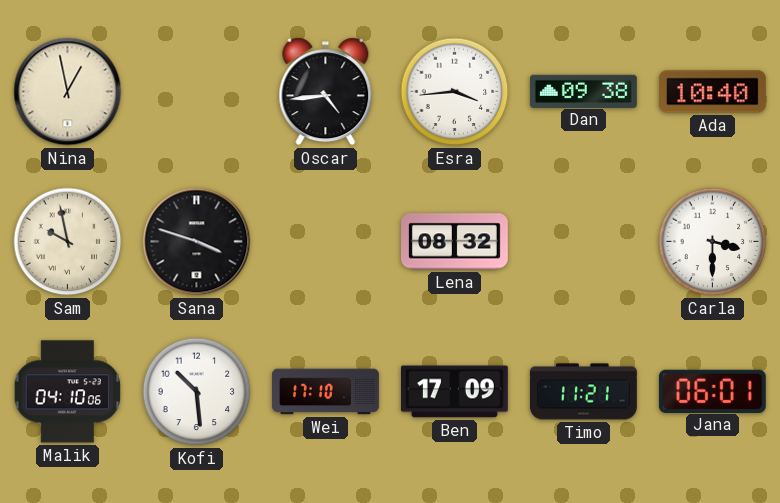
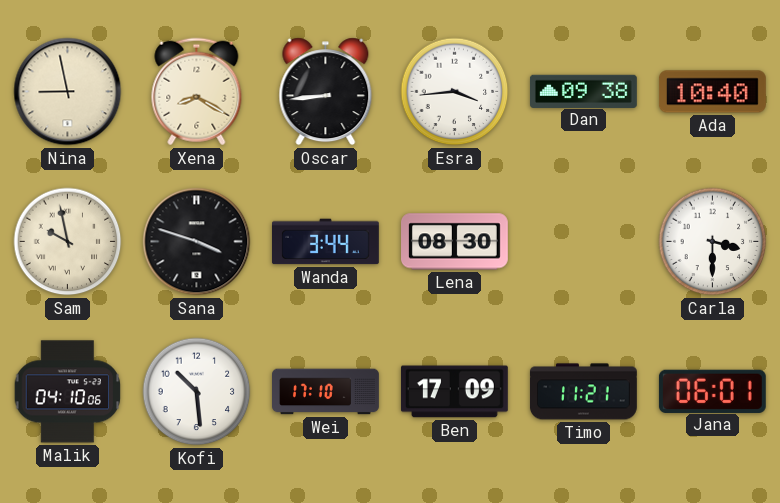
Nina: 12:58 -> 8:58
Xena: none -> 8:20
Oscar: 4:44 -> 8:44
Wanda: none -> 3:44
Lena: 08:32 -> 08:30
